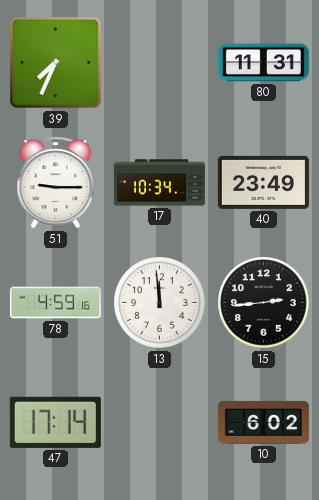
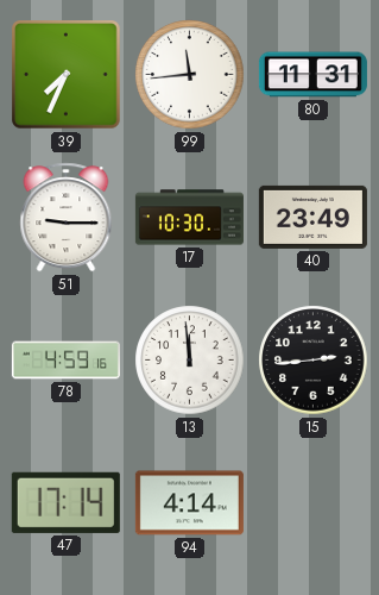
99: none -> 11:44
17: 10:34 -> 10:30
94: none -> 4:14
10: 6:02 -> none
